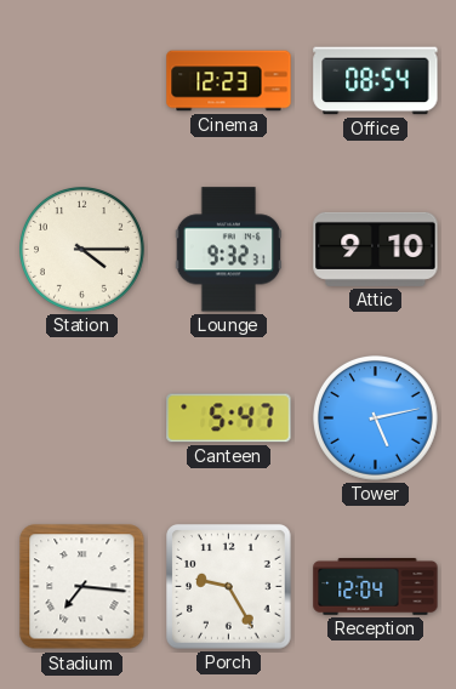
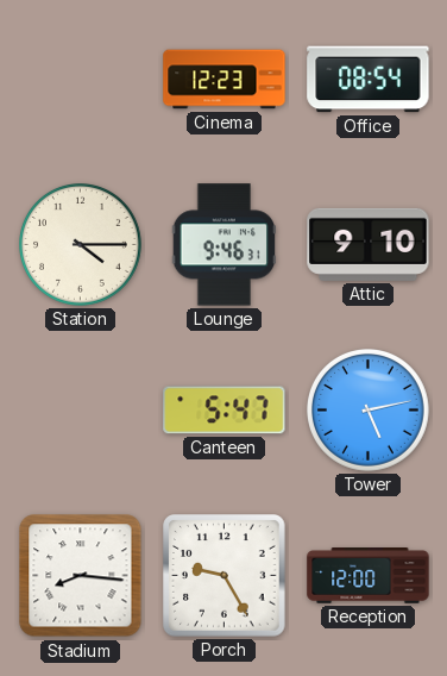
Lounge: 9:32 -> 9:46
Stadium: 7:16 -> 8:16
Reception: 12:04 -> 12:00
